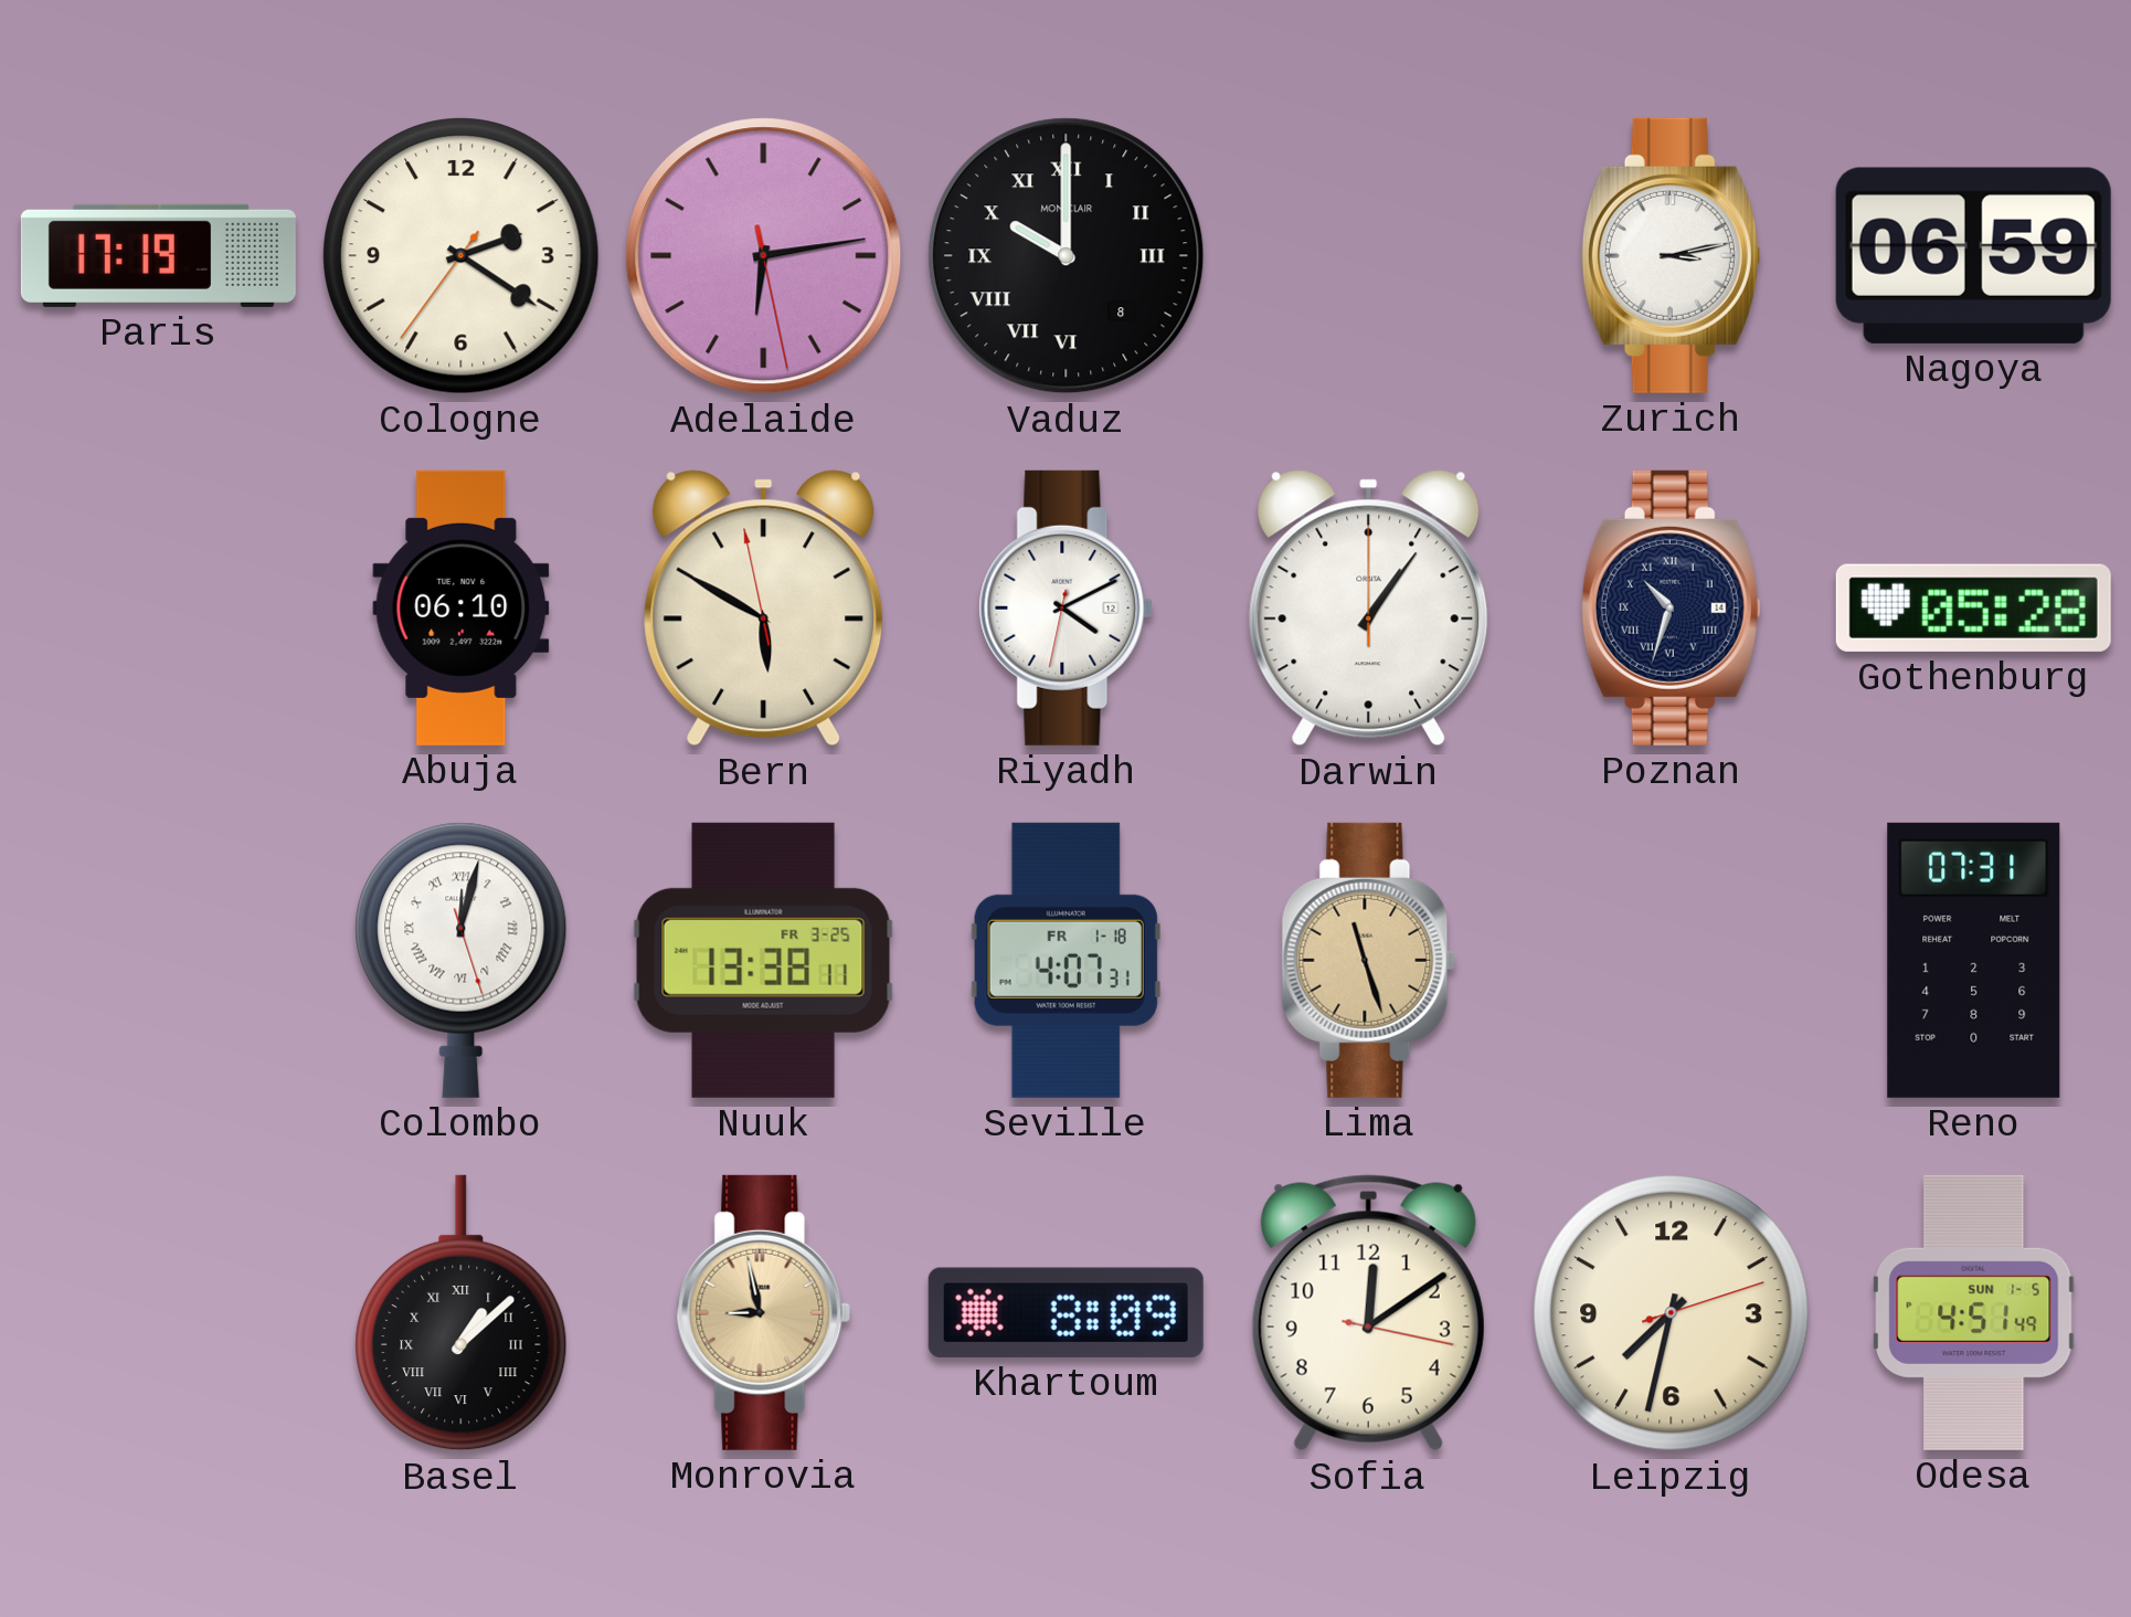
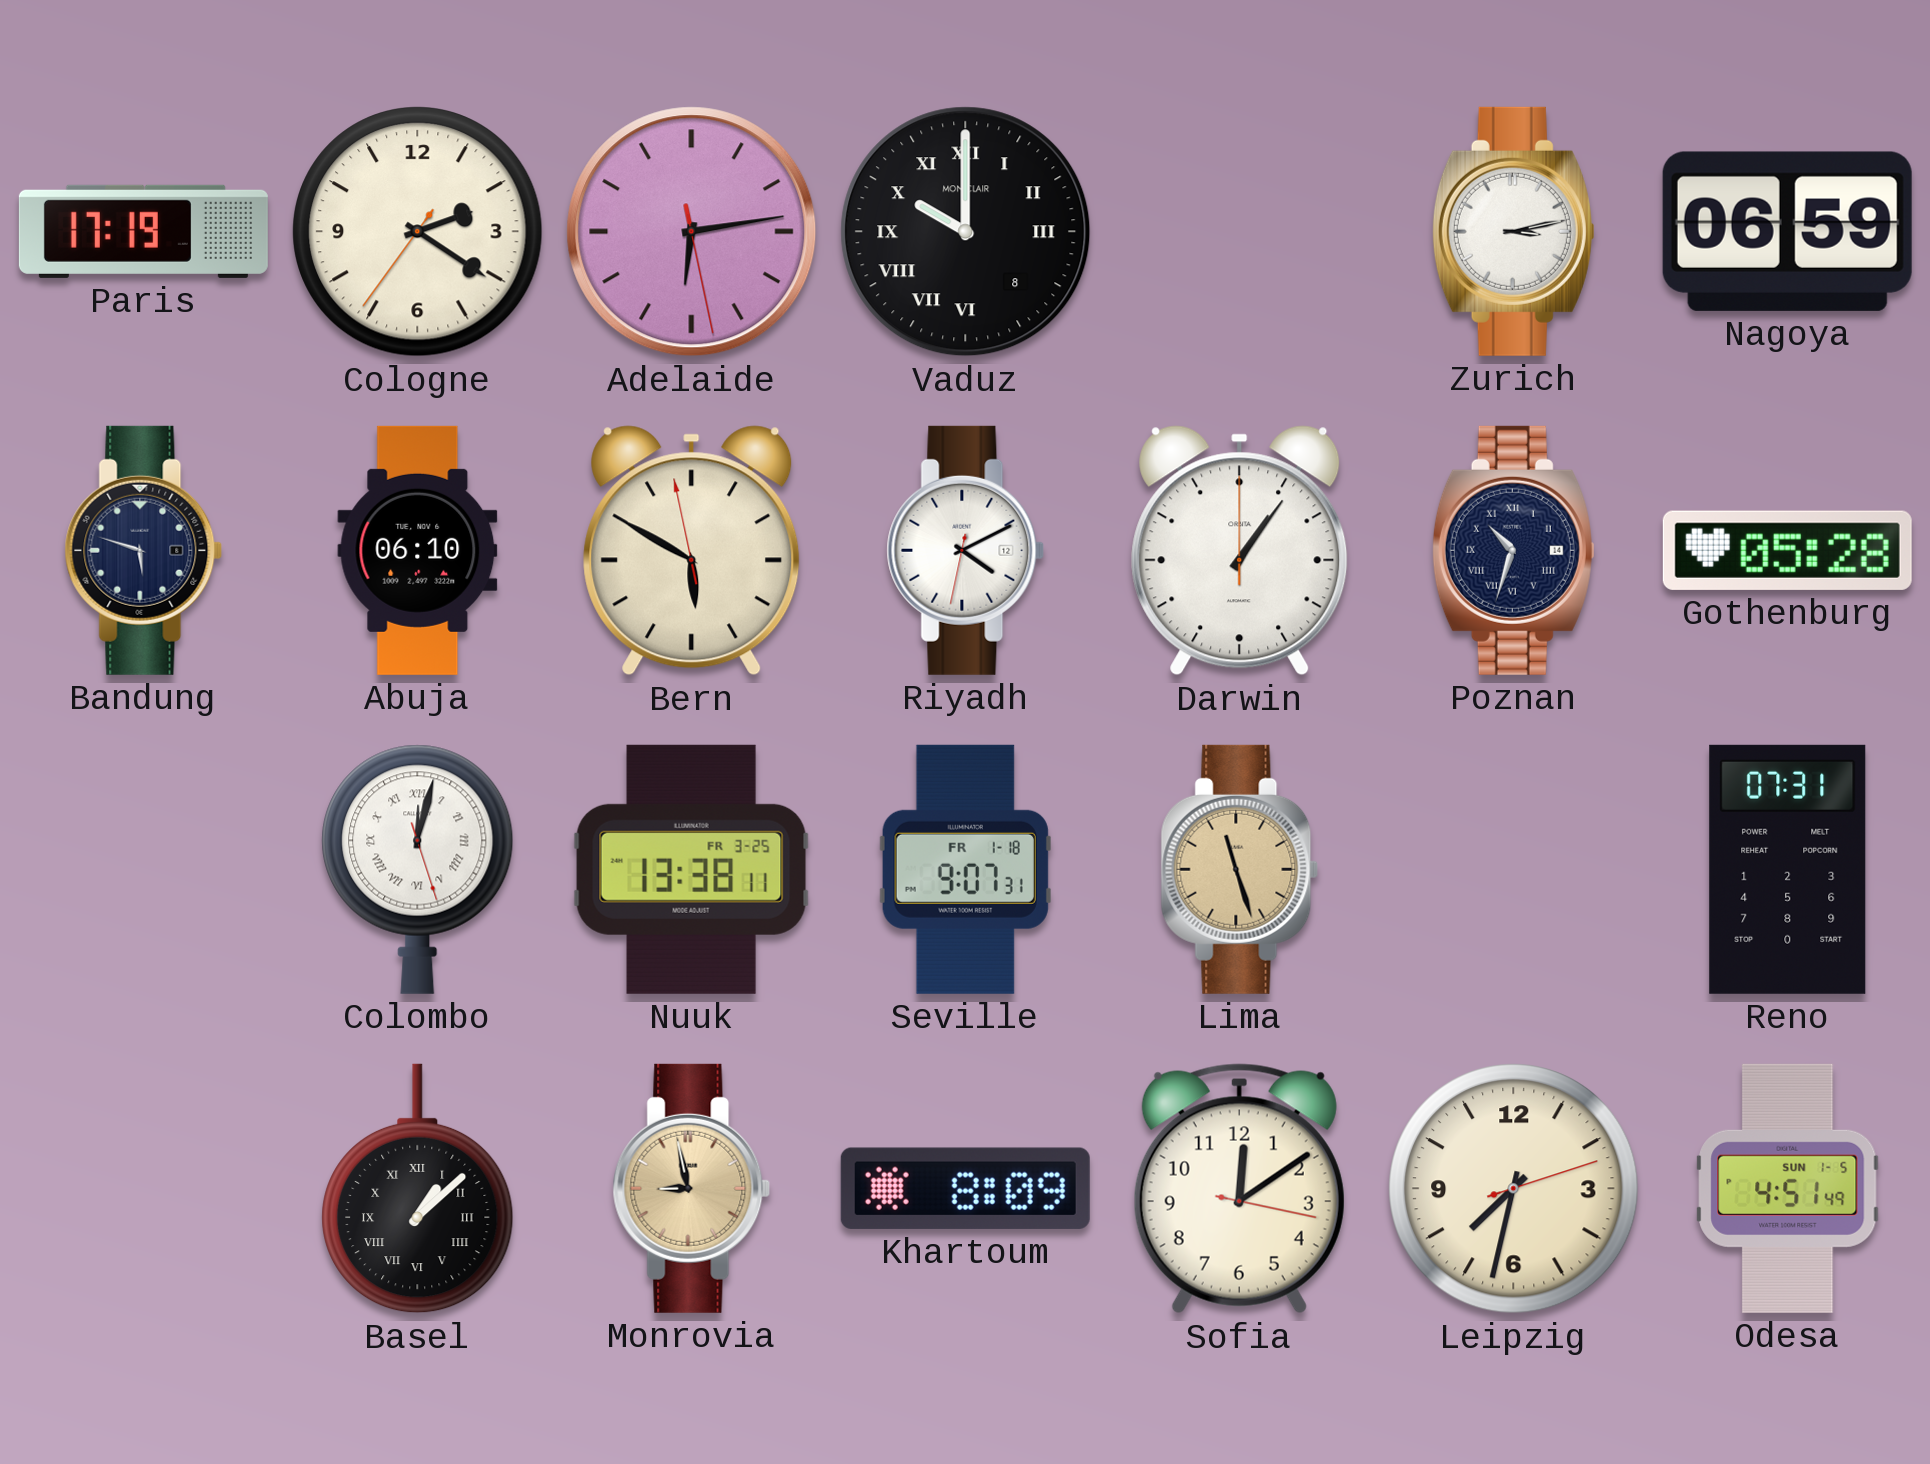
Bandung: none -> 5:48
Seville: 4:07 -> 9:07
